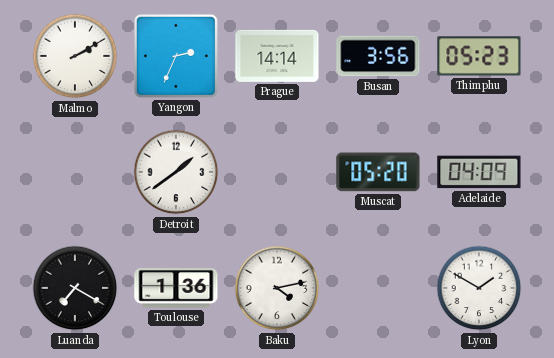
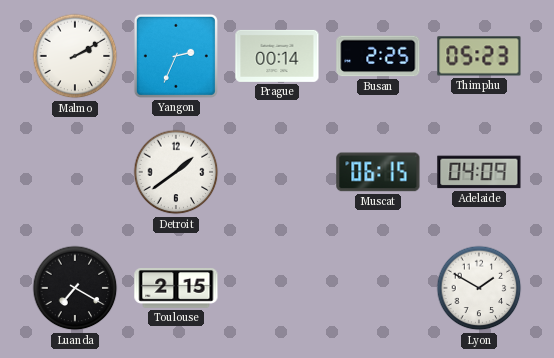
Prague: 14:14 -> 00:14
Busan: 3:56 -> 2:25
Muscat: 05:20 -> 06:15
Toulouse: 1:36 -> 2:15
Baku: 4:13 -> none
